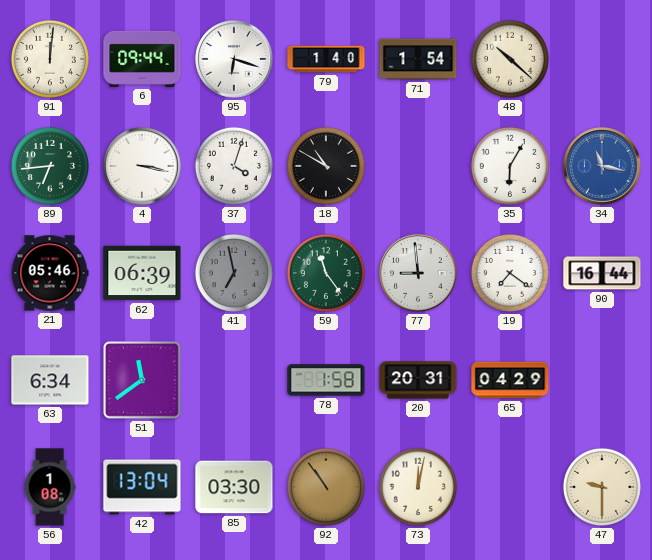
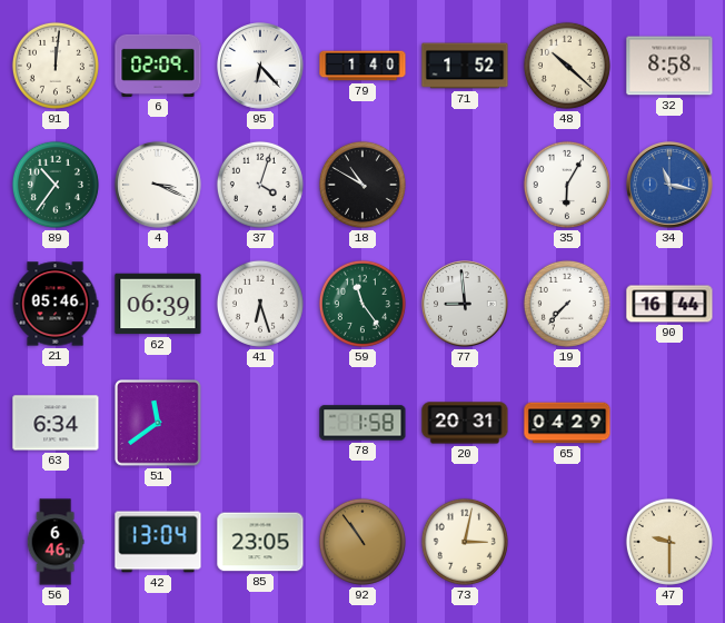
6: 09:44 -> 02:09
95: 6:18 -> 6:23
71: 1:54 -> 1:52
32: none -> 8:58
89: 6:44 -> 10:36
4: 3:17 -> 3:19
41: 6:58 -> 6:27
41 dial: grey -> white
19: 7:21 -> 7:37
56: 1:08 -> 6:46
85: 03:30 -> 23:05
73: 12:02 -> 3:02
